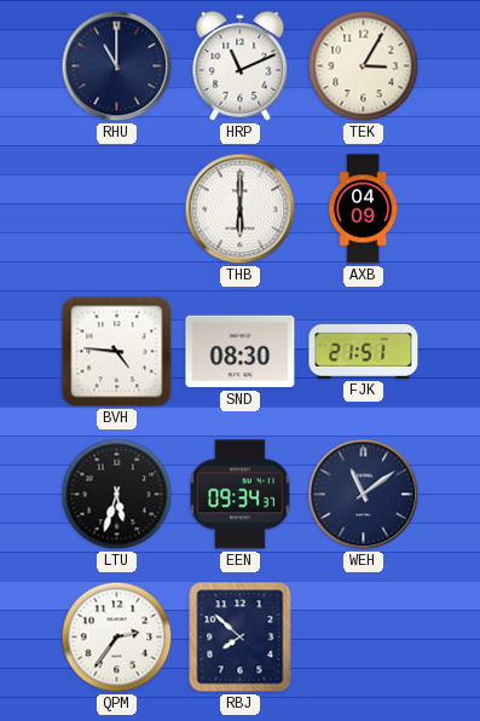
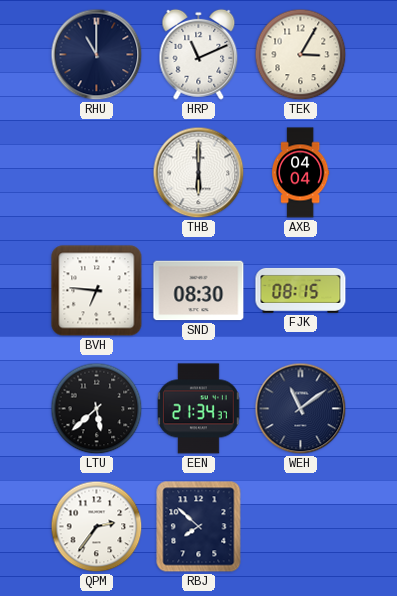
AXB: 04:09 -> 04:04
BVH: 4:46 -> 6:46
FJK: 21:51 -> 08:15
LTU: 5:33 -> 5:38
EEN: 09:34 -> 21:34
